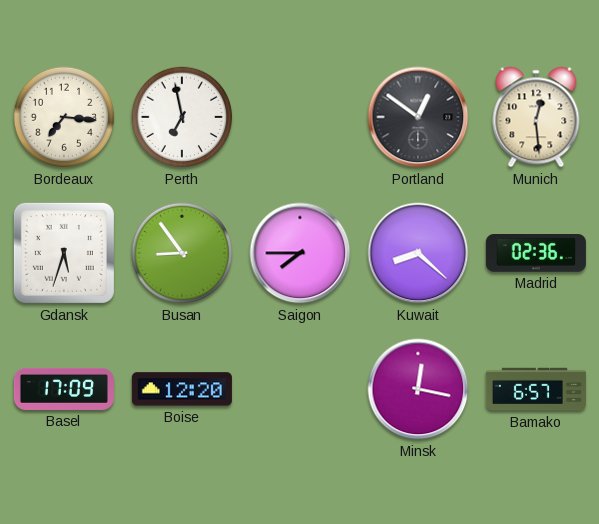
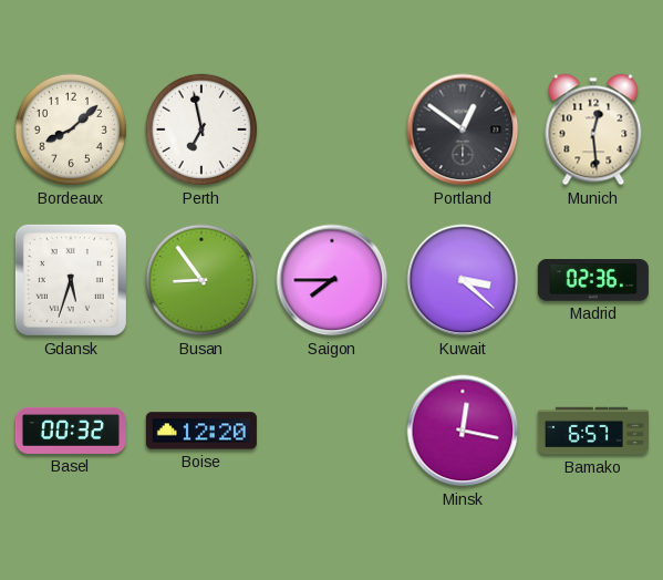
Bordeaux: 7:16 -> 8:08
Kuwait: 8:22 -> 3:22
Basel: 17:09 -> 00:32
